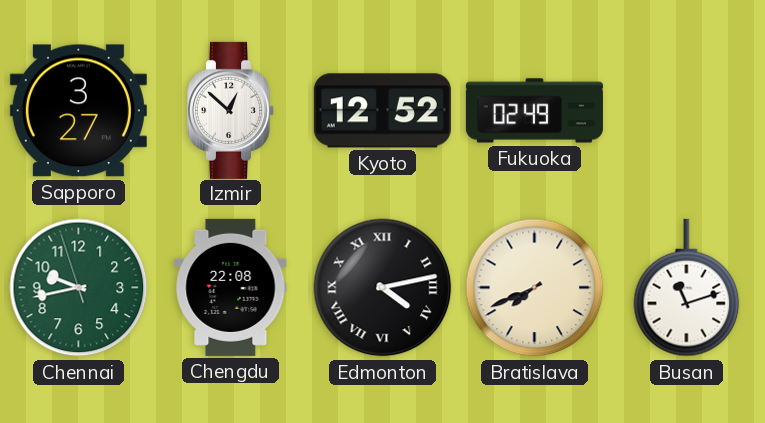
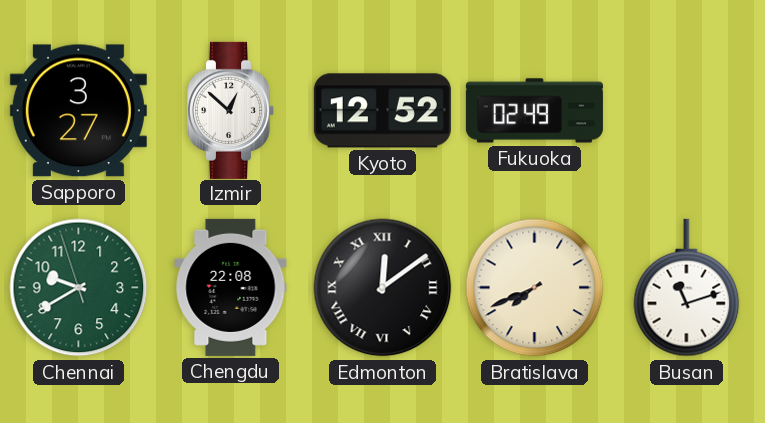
Chennai: 9:42 -> 9:39
Edmonton: 4:13 -> 12:09
